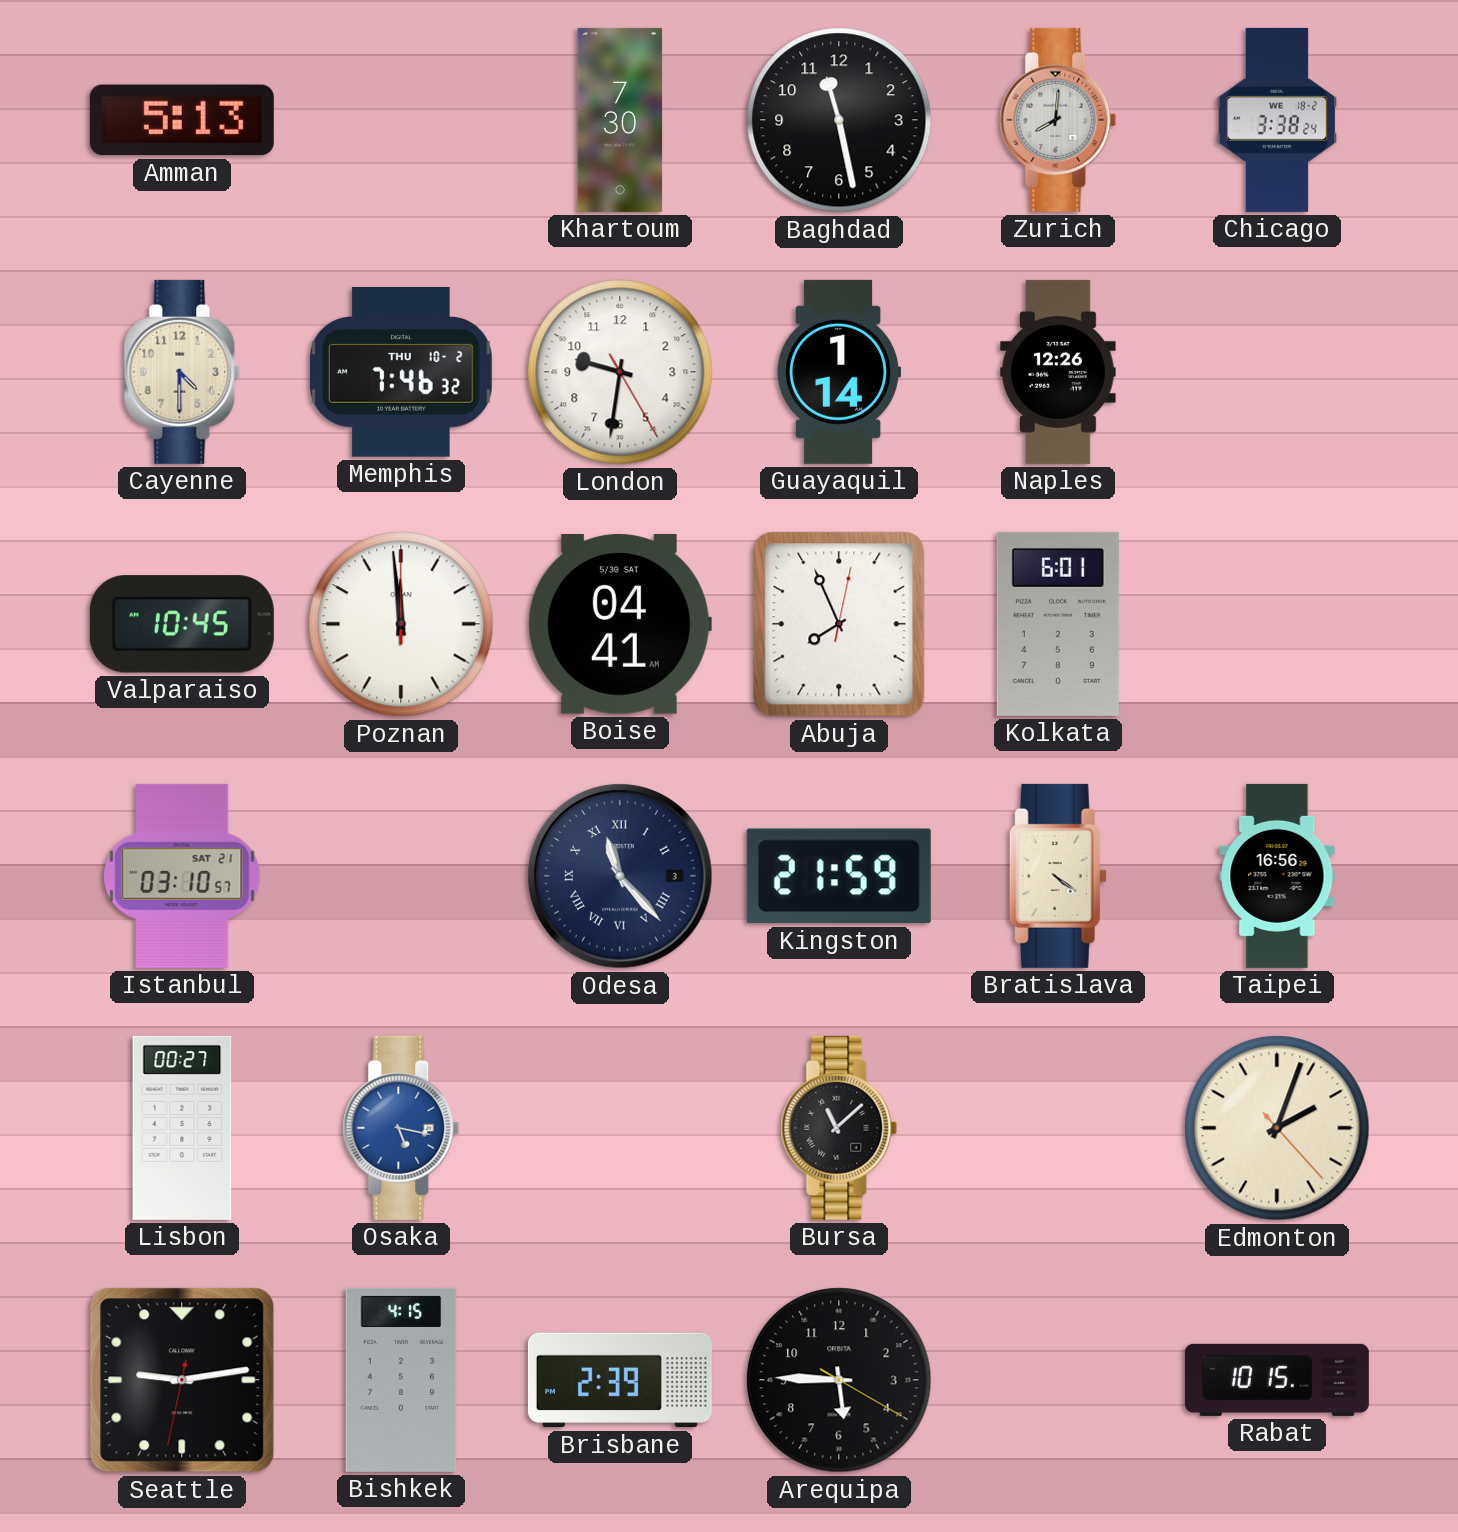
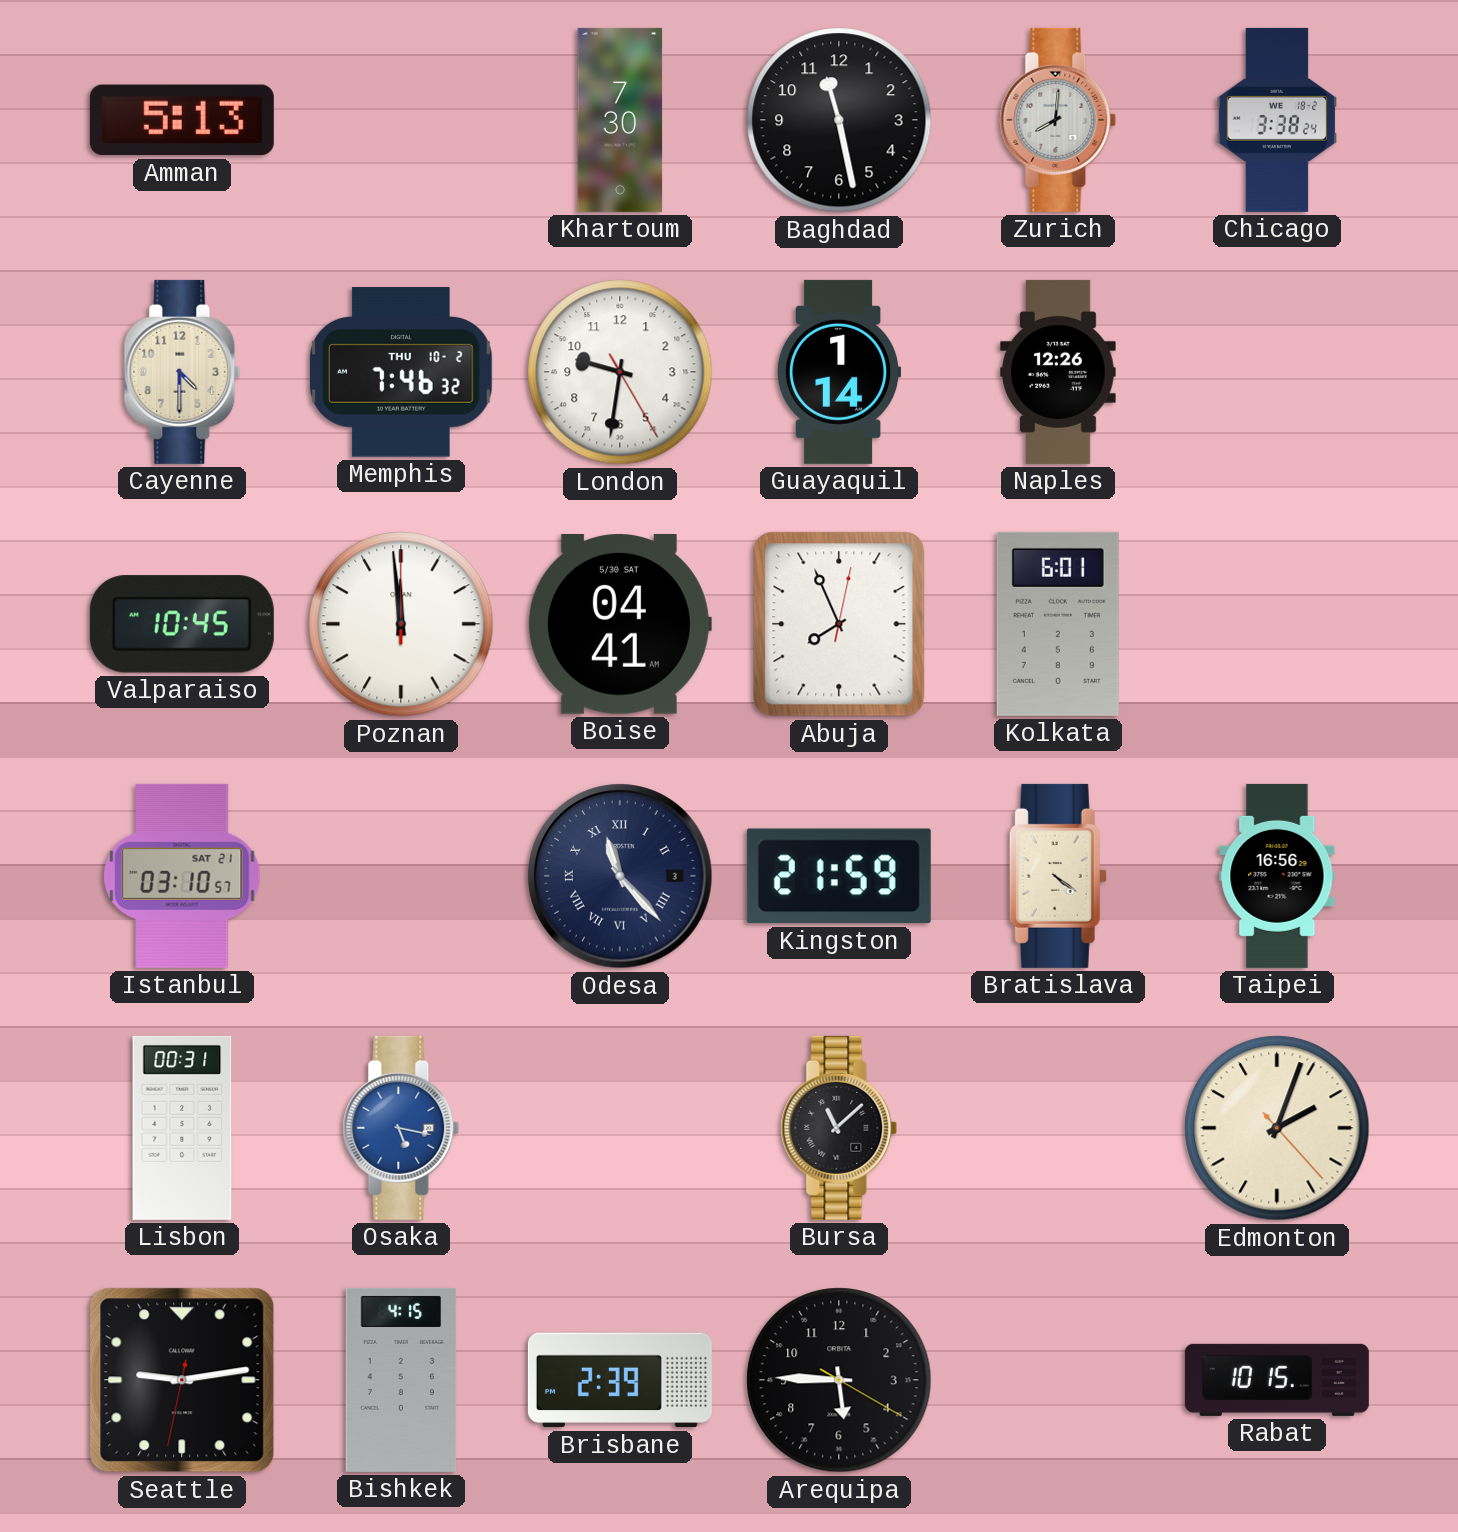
Lisbon: 00:27 -> 00:31
